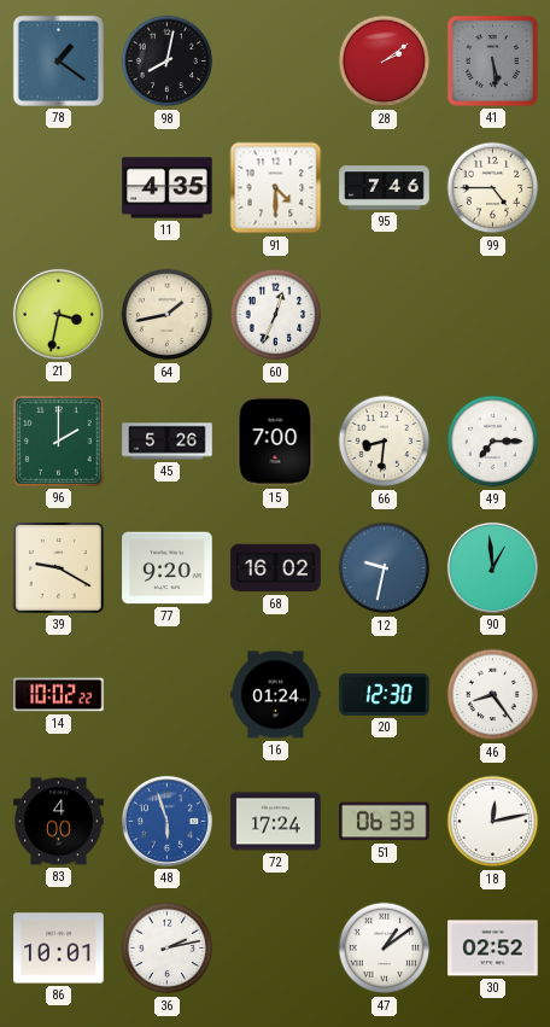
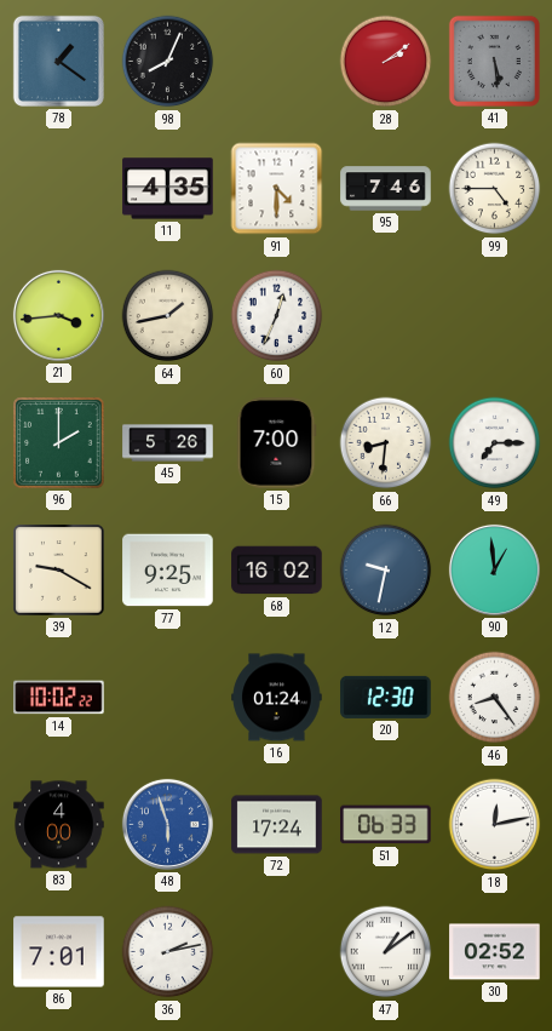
98: 8:02 -> 8:04
21: 3:32 -> 3:44
77: 9:20 -> 9:25
86: 10:01 -> 7:01
